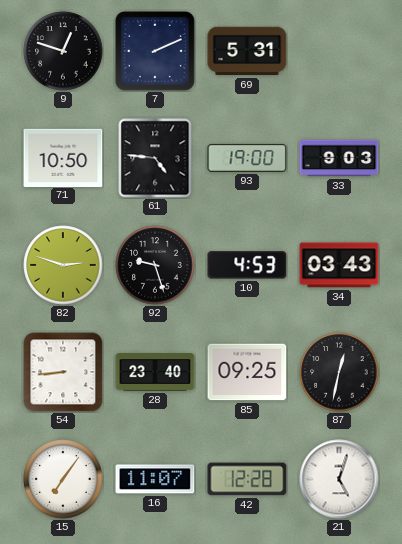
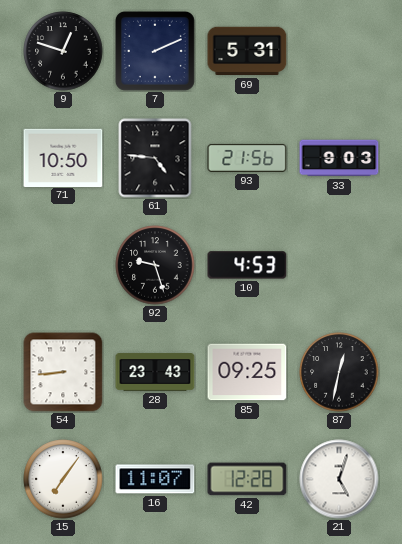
93: 19:00 -> 21:56
82: 2:48 -> none
34: 03:43 -> none
28: 23:40 -> 23:43
